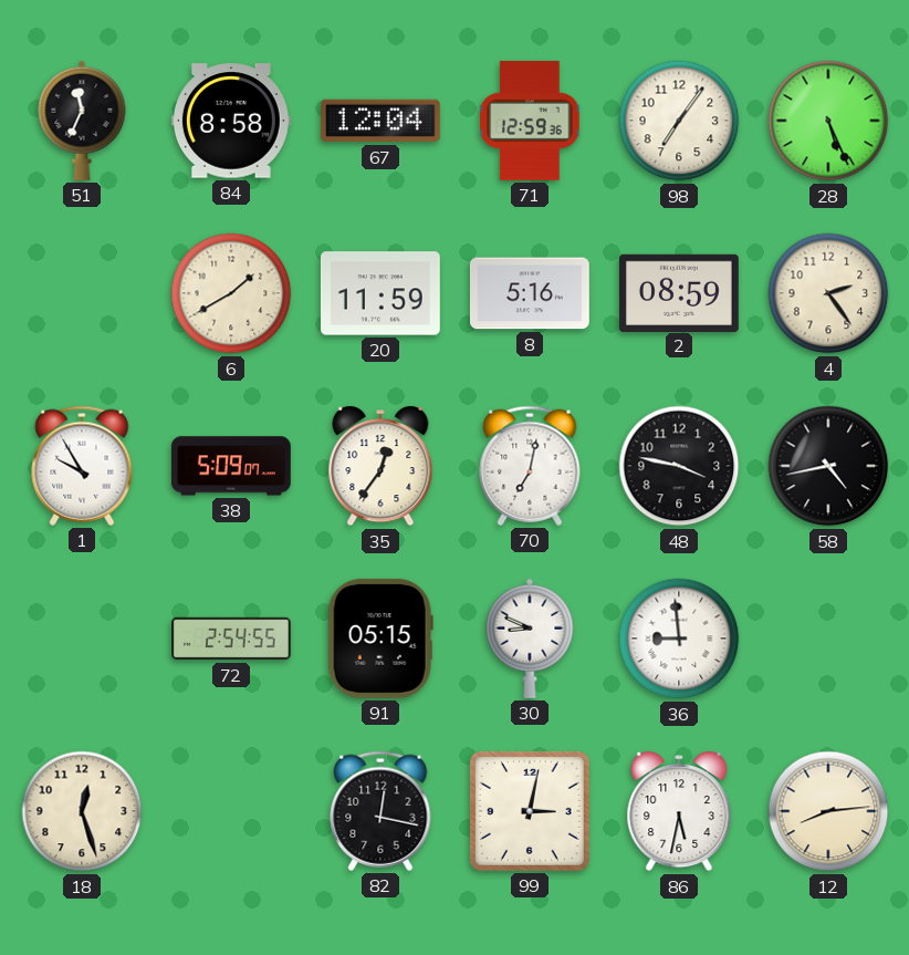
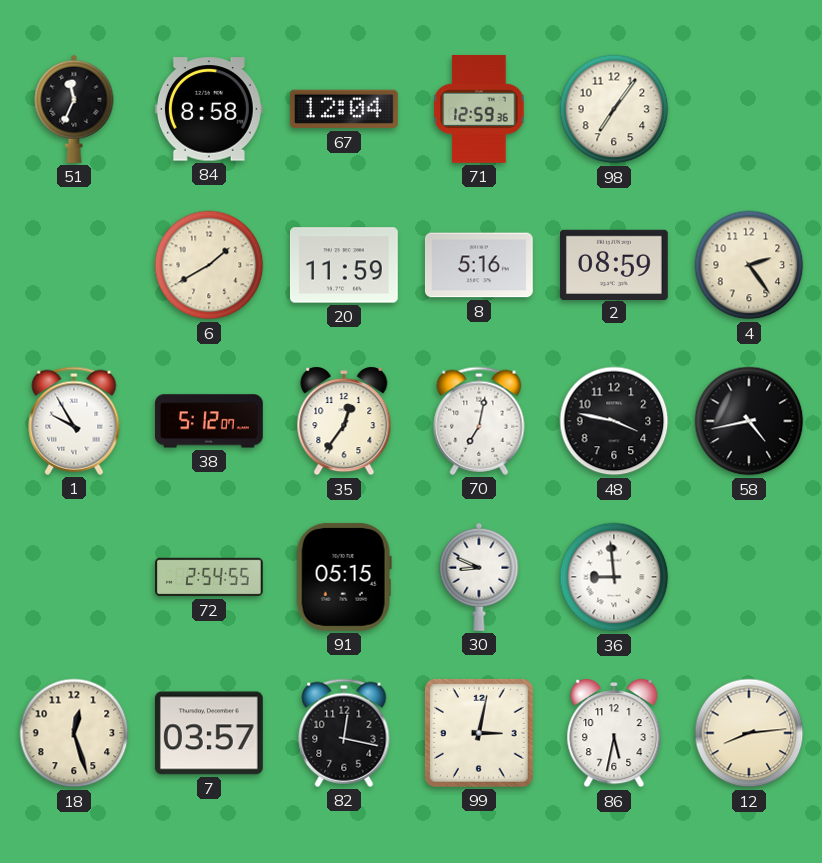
28: 5:26 -> none
38: 5:09 -> 5:12
7: none -> 03:57
